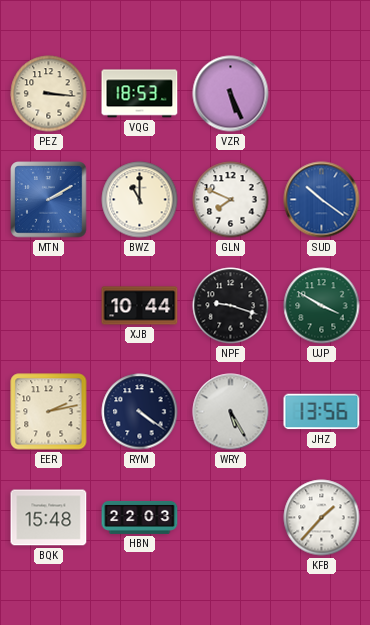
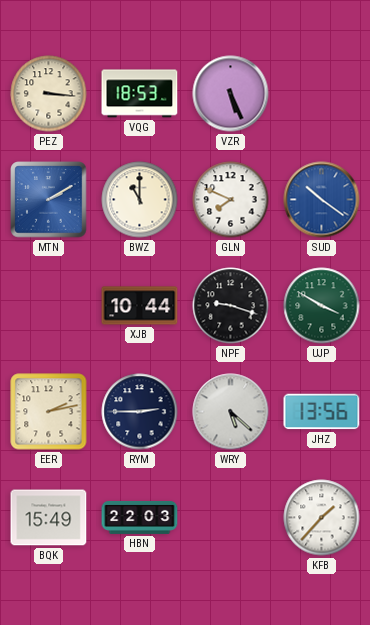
RYM: 4:21 -> 2:45
WRY: 5:25 -> 5:22
BQK: 15:48 -> 15:49
